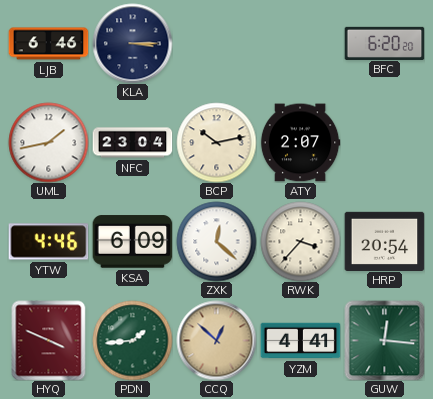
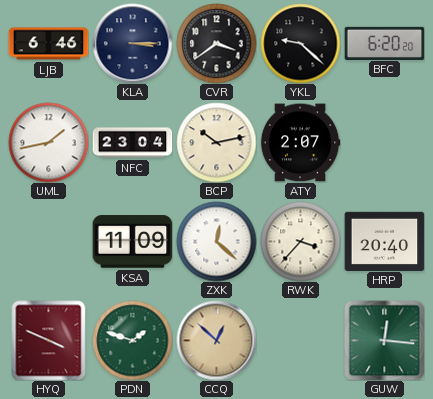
CVR: none -> 3:39
YKL: none -> 9:22
YTW: 4:46 -> none
KSA: 6:09 -> 11:09
HRP: 20:54 -> 20:40
PDN: 1:44 -> 1:48
YZM: 4:41 -> none
